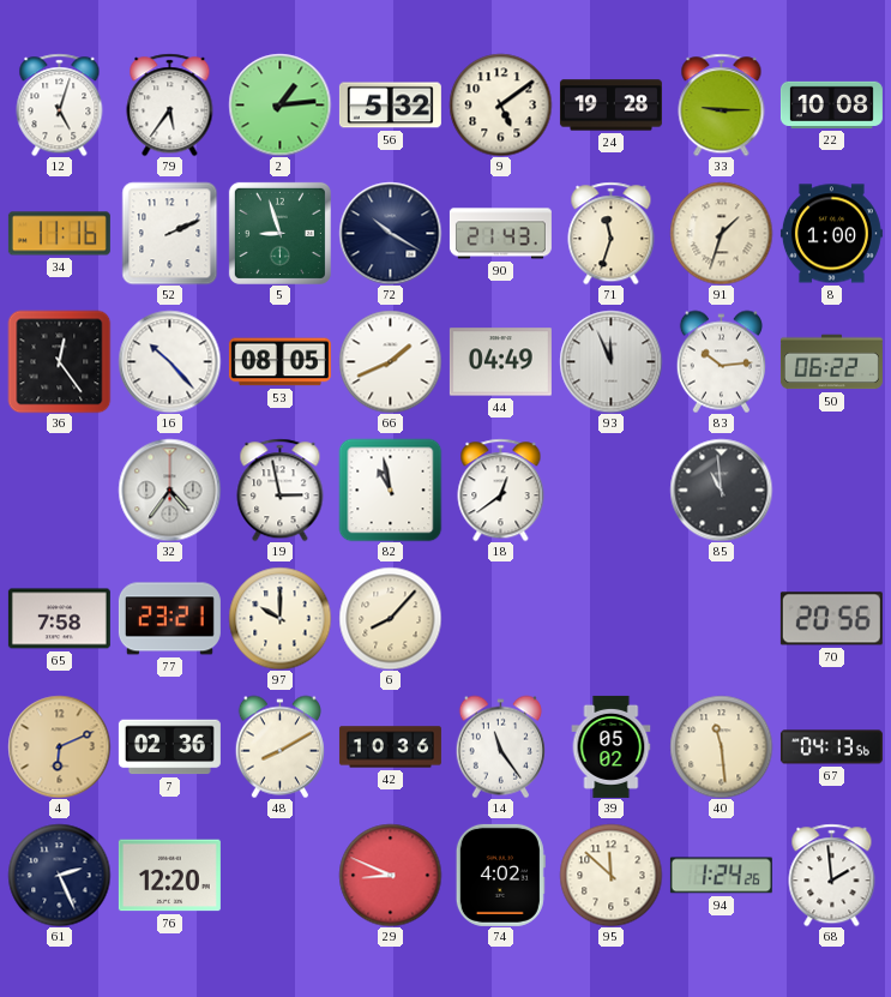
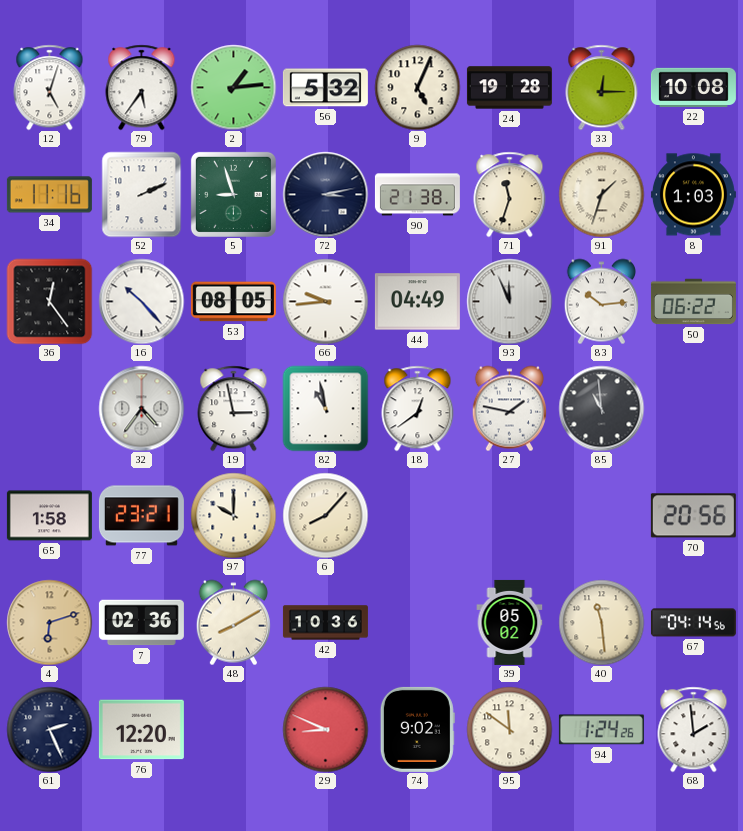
9: 5:09 -> 5:04
33: 9:15 -> 12:15
72: 10:20 -> 3:13
90: 21:43 -> 21:38
8: 1:00 -> 1:03
66: 1:41 -> 9:44
27: none -> 1:47
65: 7:58 -> 1:58
4: 6:11 -> 6:12
14: 11:24 -> none
67: 04:13 -> 04:14
74: 4:02 -> 9:02
95: 11:52 -> 11:51
